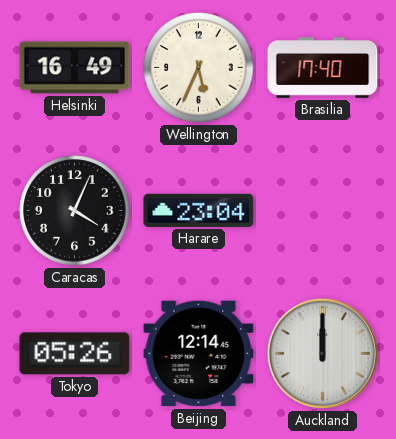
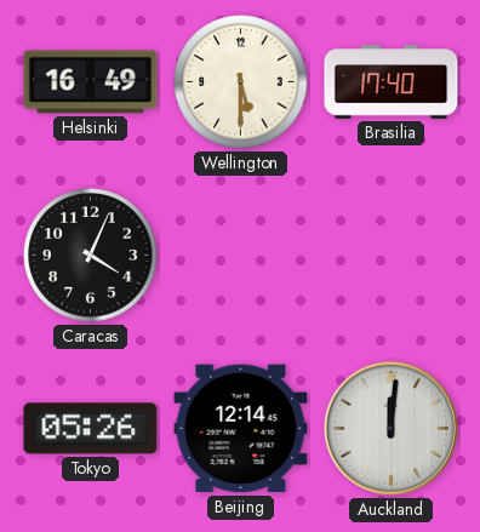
Wellington: 5:34 -> 5:30
Harare: 23:04 -> none
Auckland: 12:00 -> 12:01
